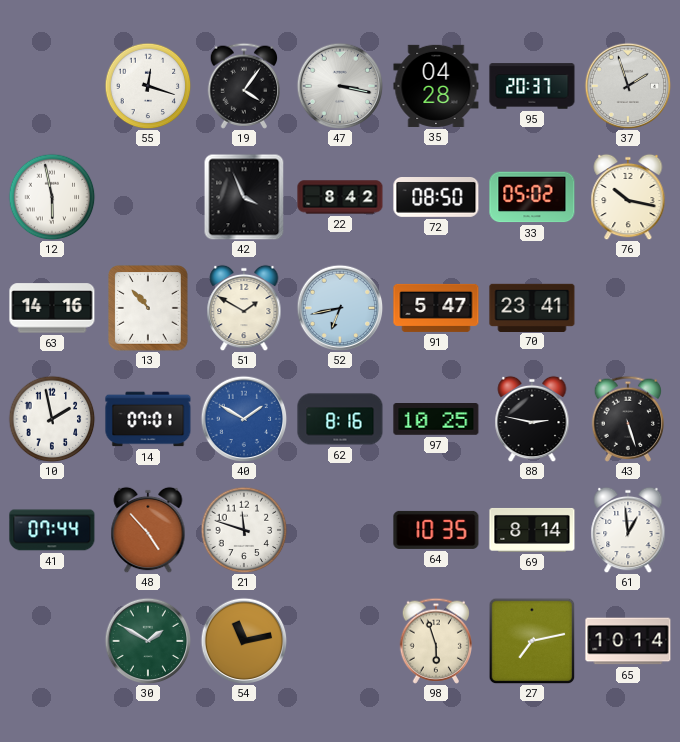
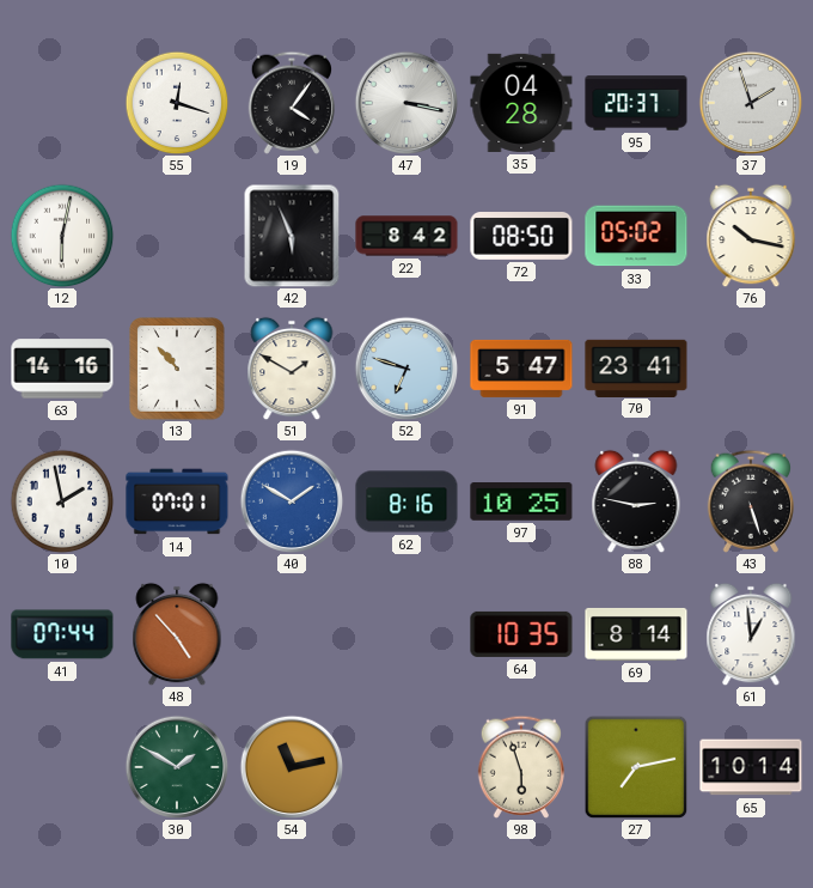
12: 5:58 -> 6:02
42: 3:56 -> 5:56
52: 6:43 -> 6:48
21: 11:48 -> none
